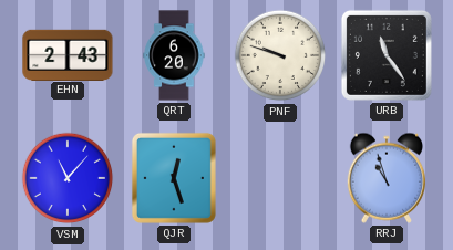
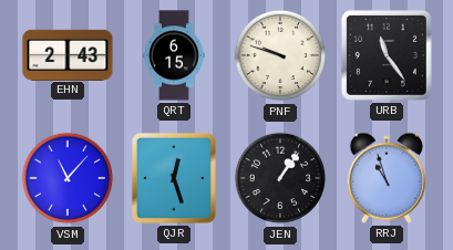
QRT: 6:20 -> 6:15
JEN: none -> 1:06
